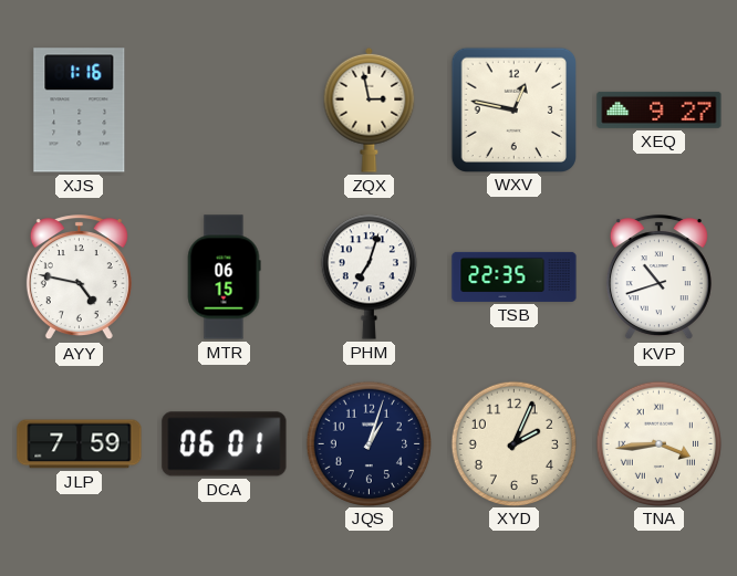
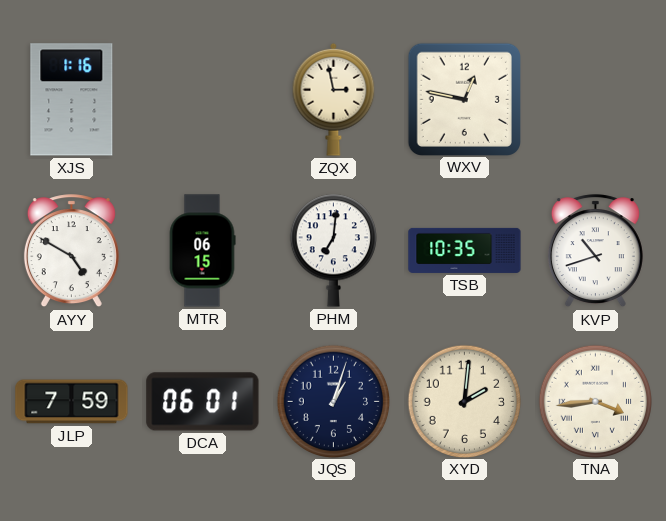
XEQ: 9:27 -> none
AYY: 4:47 -> 4:50
PHM: 7:03 -> 7:01
TSB: 22:35 -> 10:35
XYD: 2:04 -> 2:01
